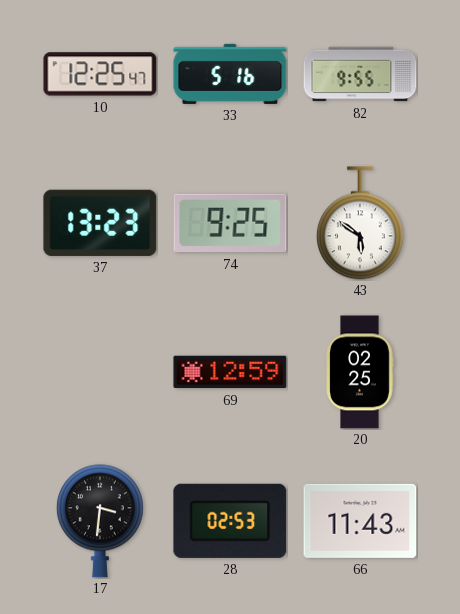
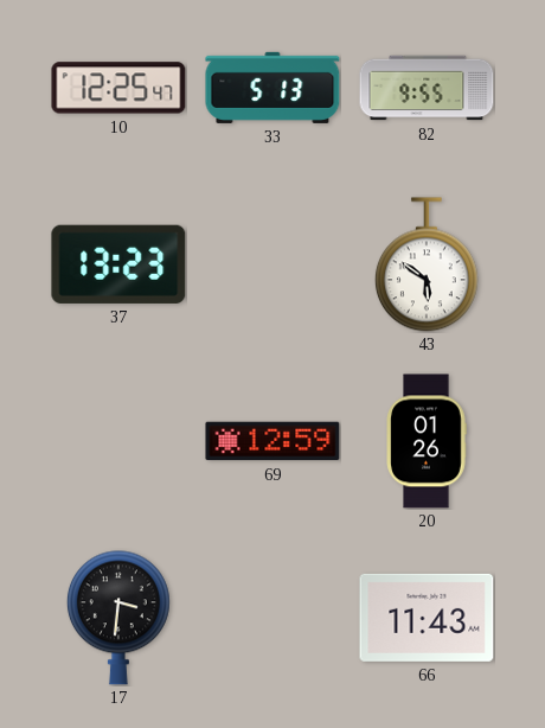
33: 5:16 -> 5:13
74: 9:25 -> none
20: 02:25 -> 01:26
28: 02:53 -> none
